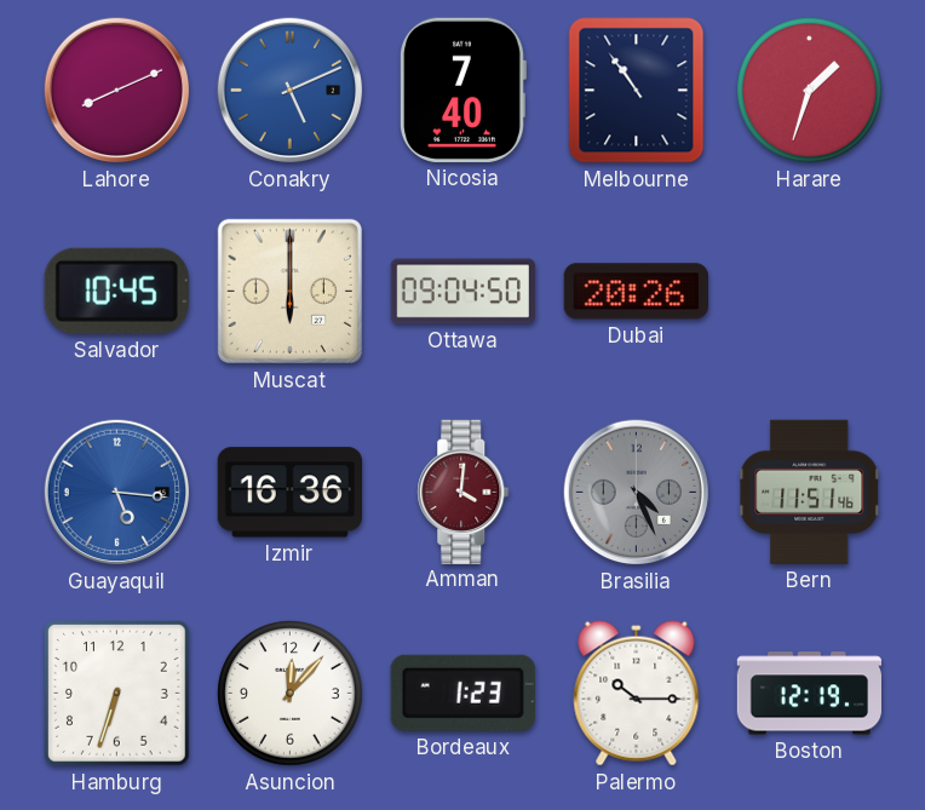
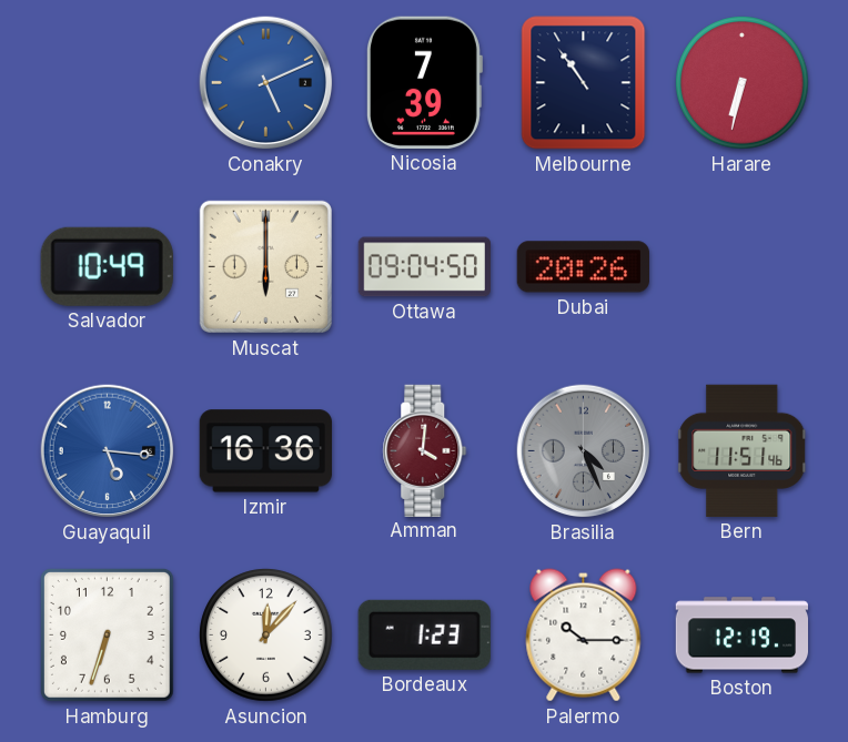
Lahore: 8:11 -> none
Nicosia: 7:40 -> 7:39
Harare: 1:33 -> 6:32
Salvador: 10:45 -> 10:49
